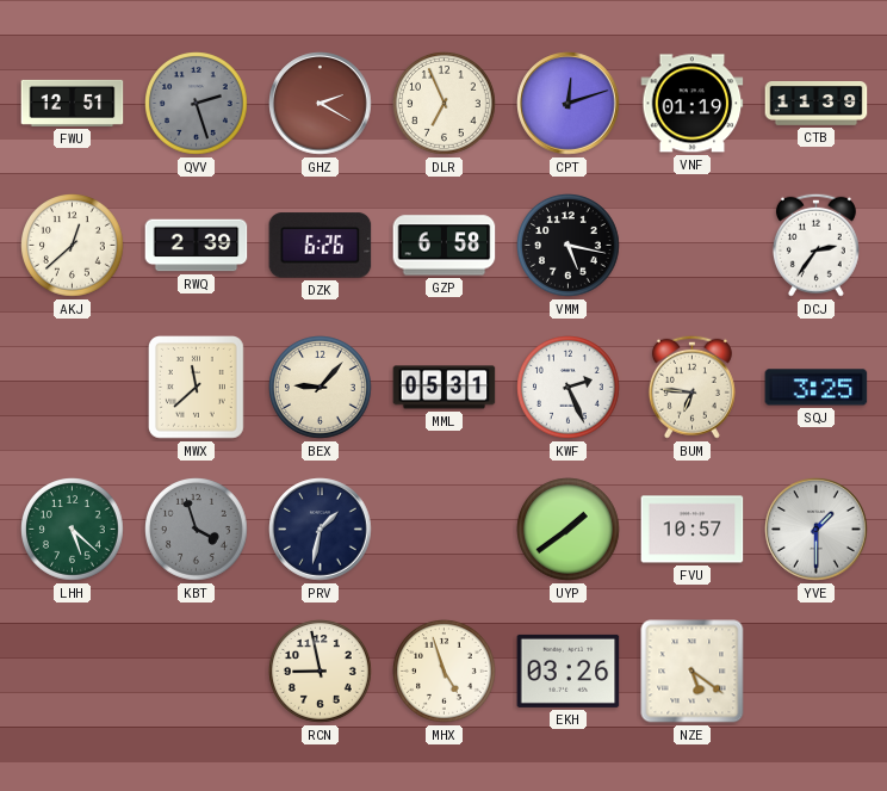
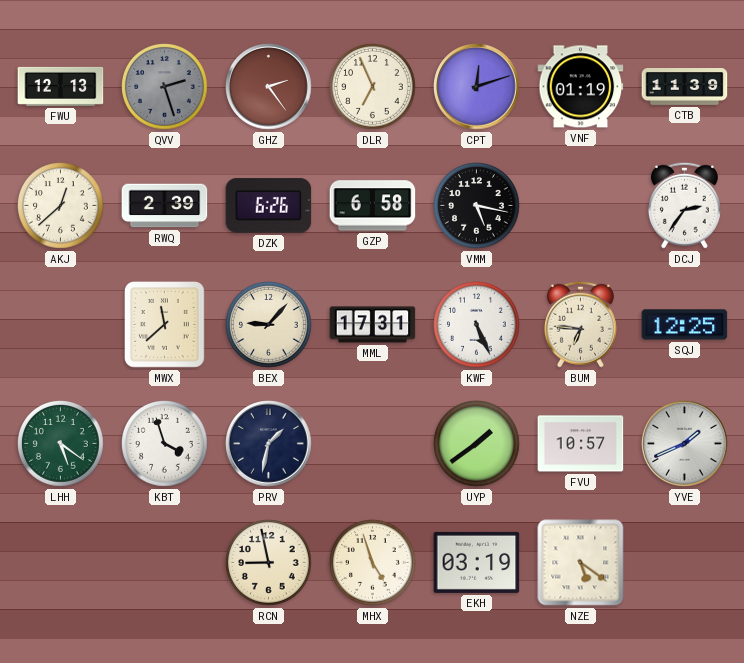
FWU: 12:51 -> 12:13
GHZ: 2:20 -> 2:24
MML: 05:31 -> 17:31
KWF: 2:26 -> 5:26
SQJ: 3:25 -> 12:25
LHH: 5:22 -> 5:21
KBT dial: grey -> white
YVE: 1:30 -> 1:41
EKH: 03:26 -> 03:19
